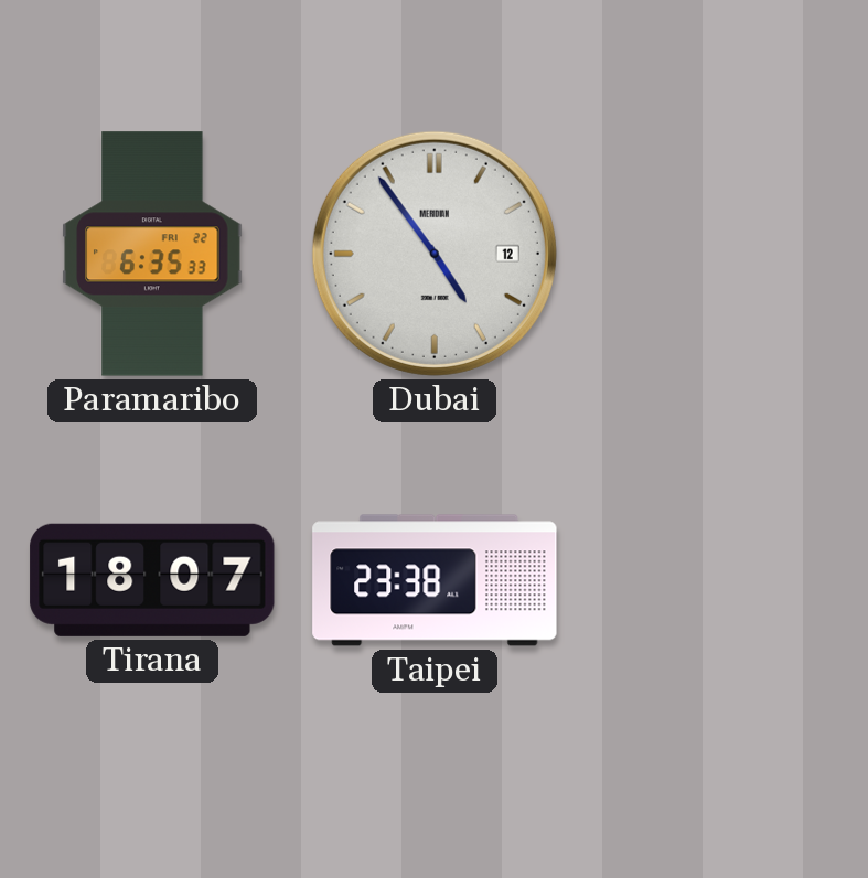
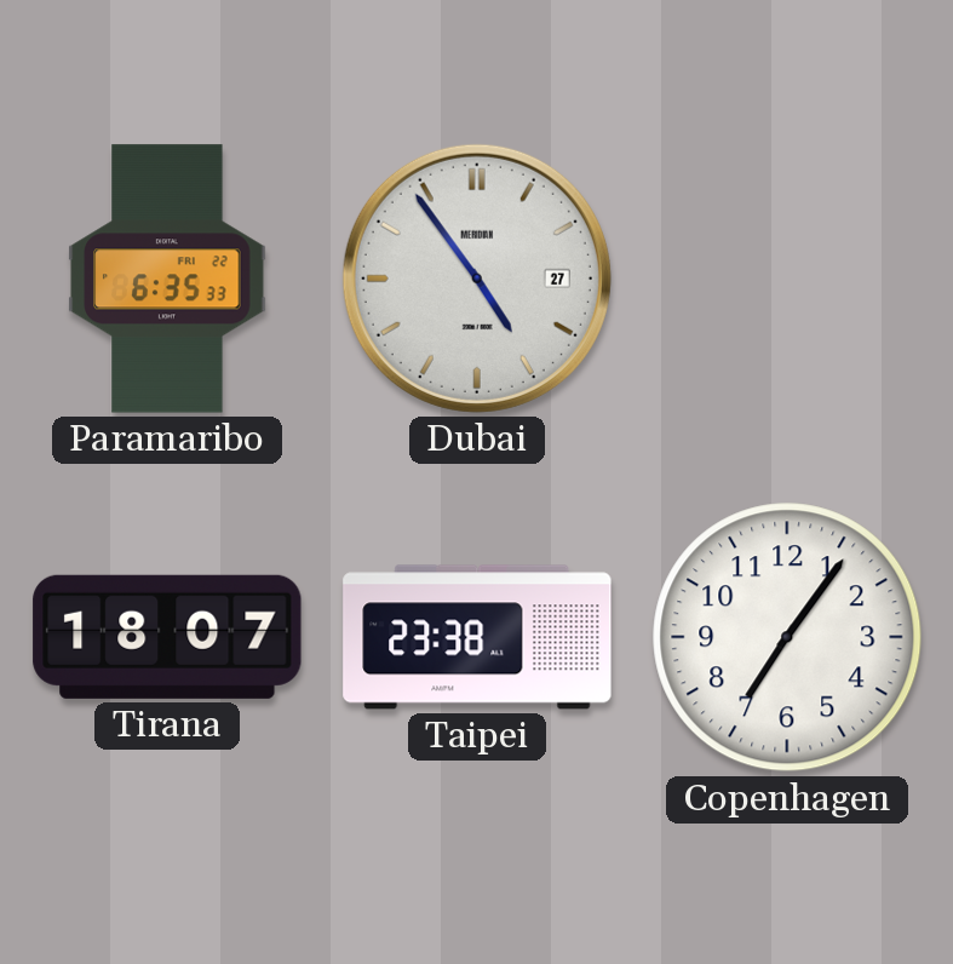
Dubai date: 12 -> 27
Copenhagen: none -> 7:06
